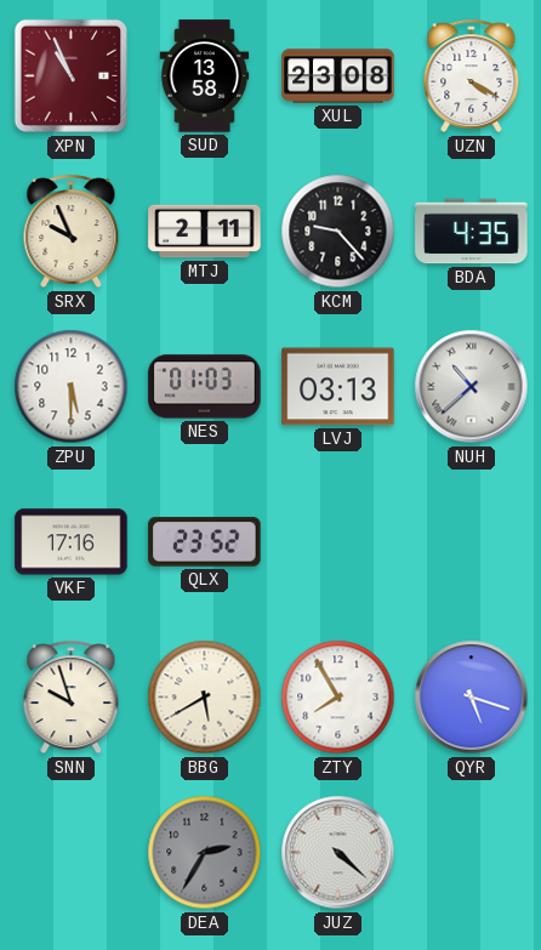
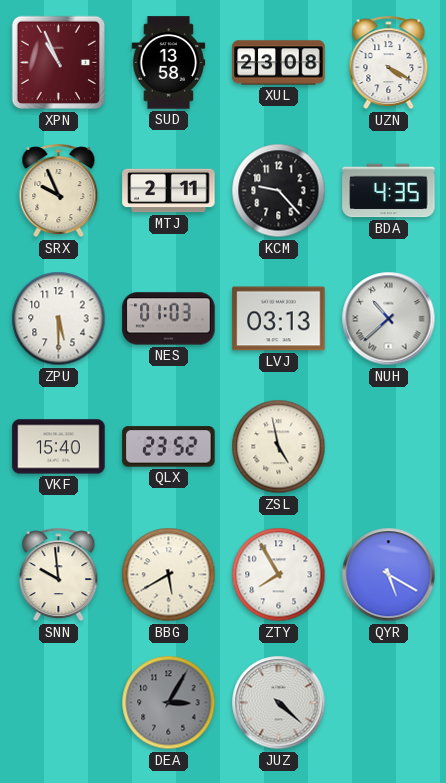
VKF: 17:16 -> 15:40
ZSL: none -> 4:58
SNN: 9:57 -> 9:59
QYR: 5:18 -> 5:20
DEA: 2:35 -> 3:05
